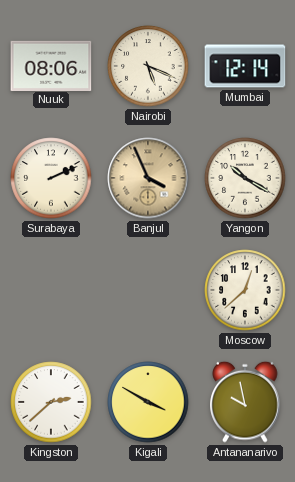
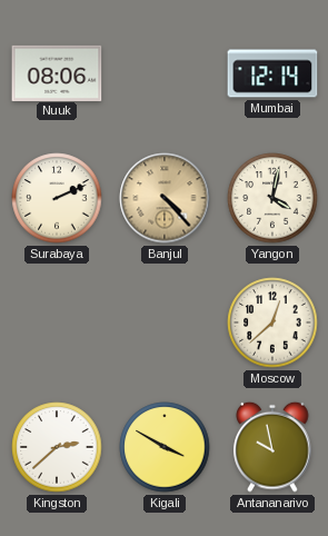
Nairobi: 5:19 -> none
Banjul: 3:56 -> 4:23
Yangon: 10:20 -> 4:02
